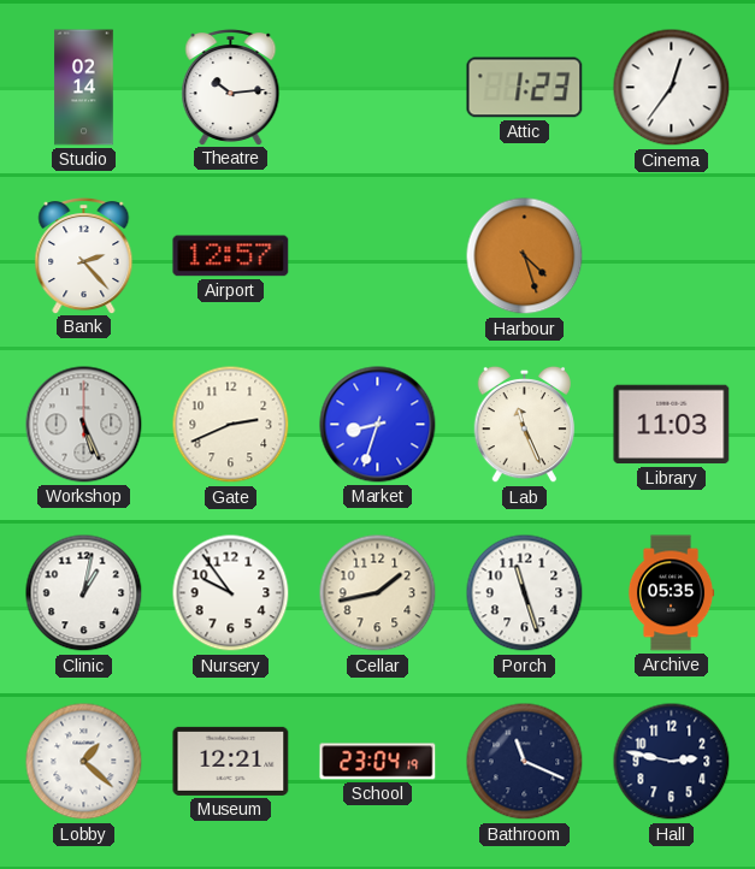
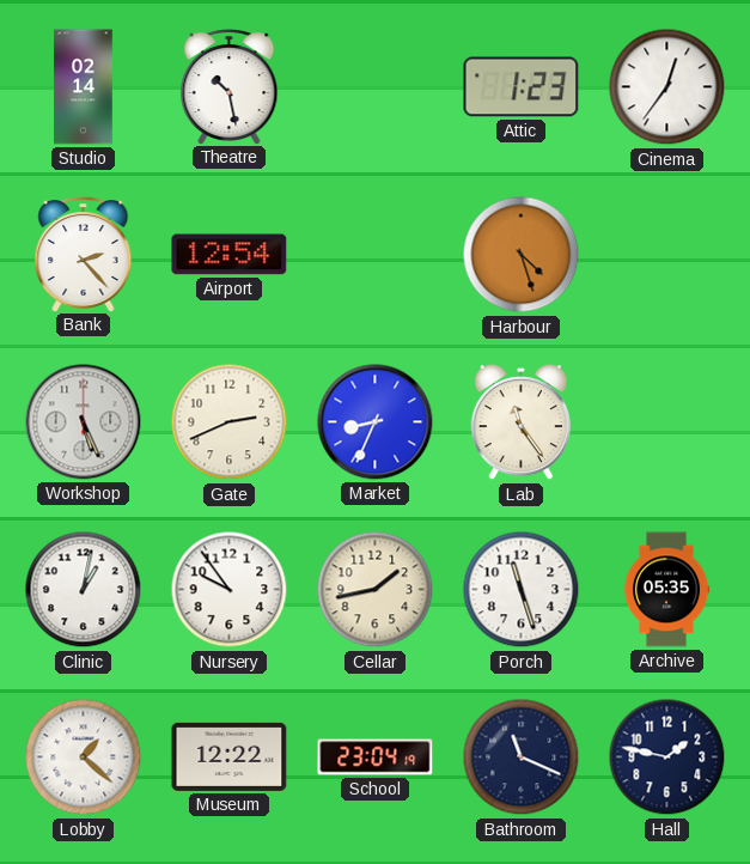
Theatre: 10:14 -> 10:28
Airport: 12:57 -> 12:54
Market: 8:33 -> 8:34
Lab: 11:26 -> 11:24
Library: 11:03 -> none
Museum: 12:21 -> 12:22
Hall: 2:47 -> 1:47
